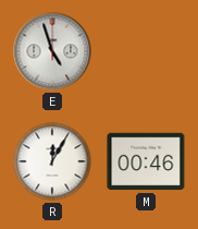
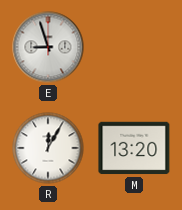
E: 4:57 -> 8:57
M: 00:46 -> 13:20
